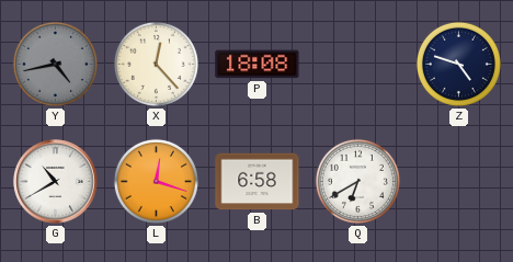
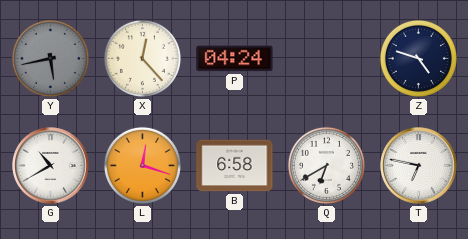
Y: 4:43 -> 5:43
P: 18:08 -> 04:24
T: none -> 6:47
